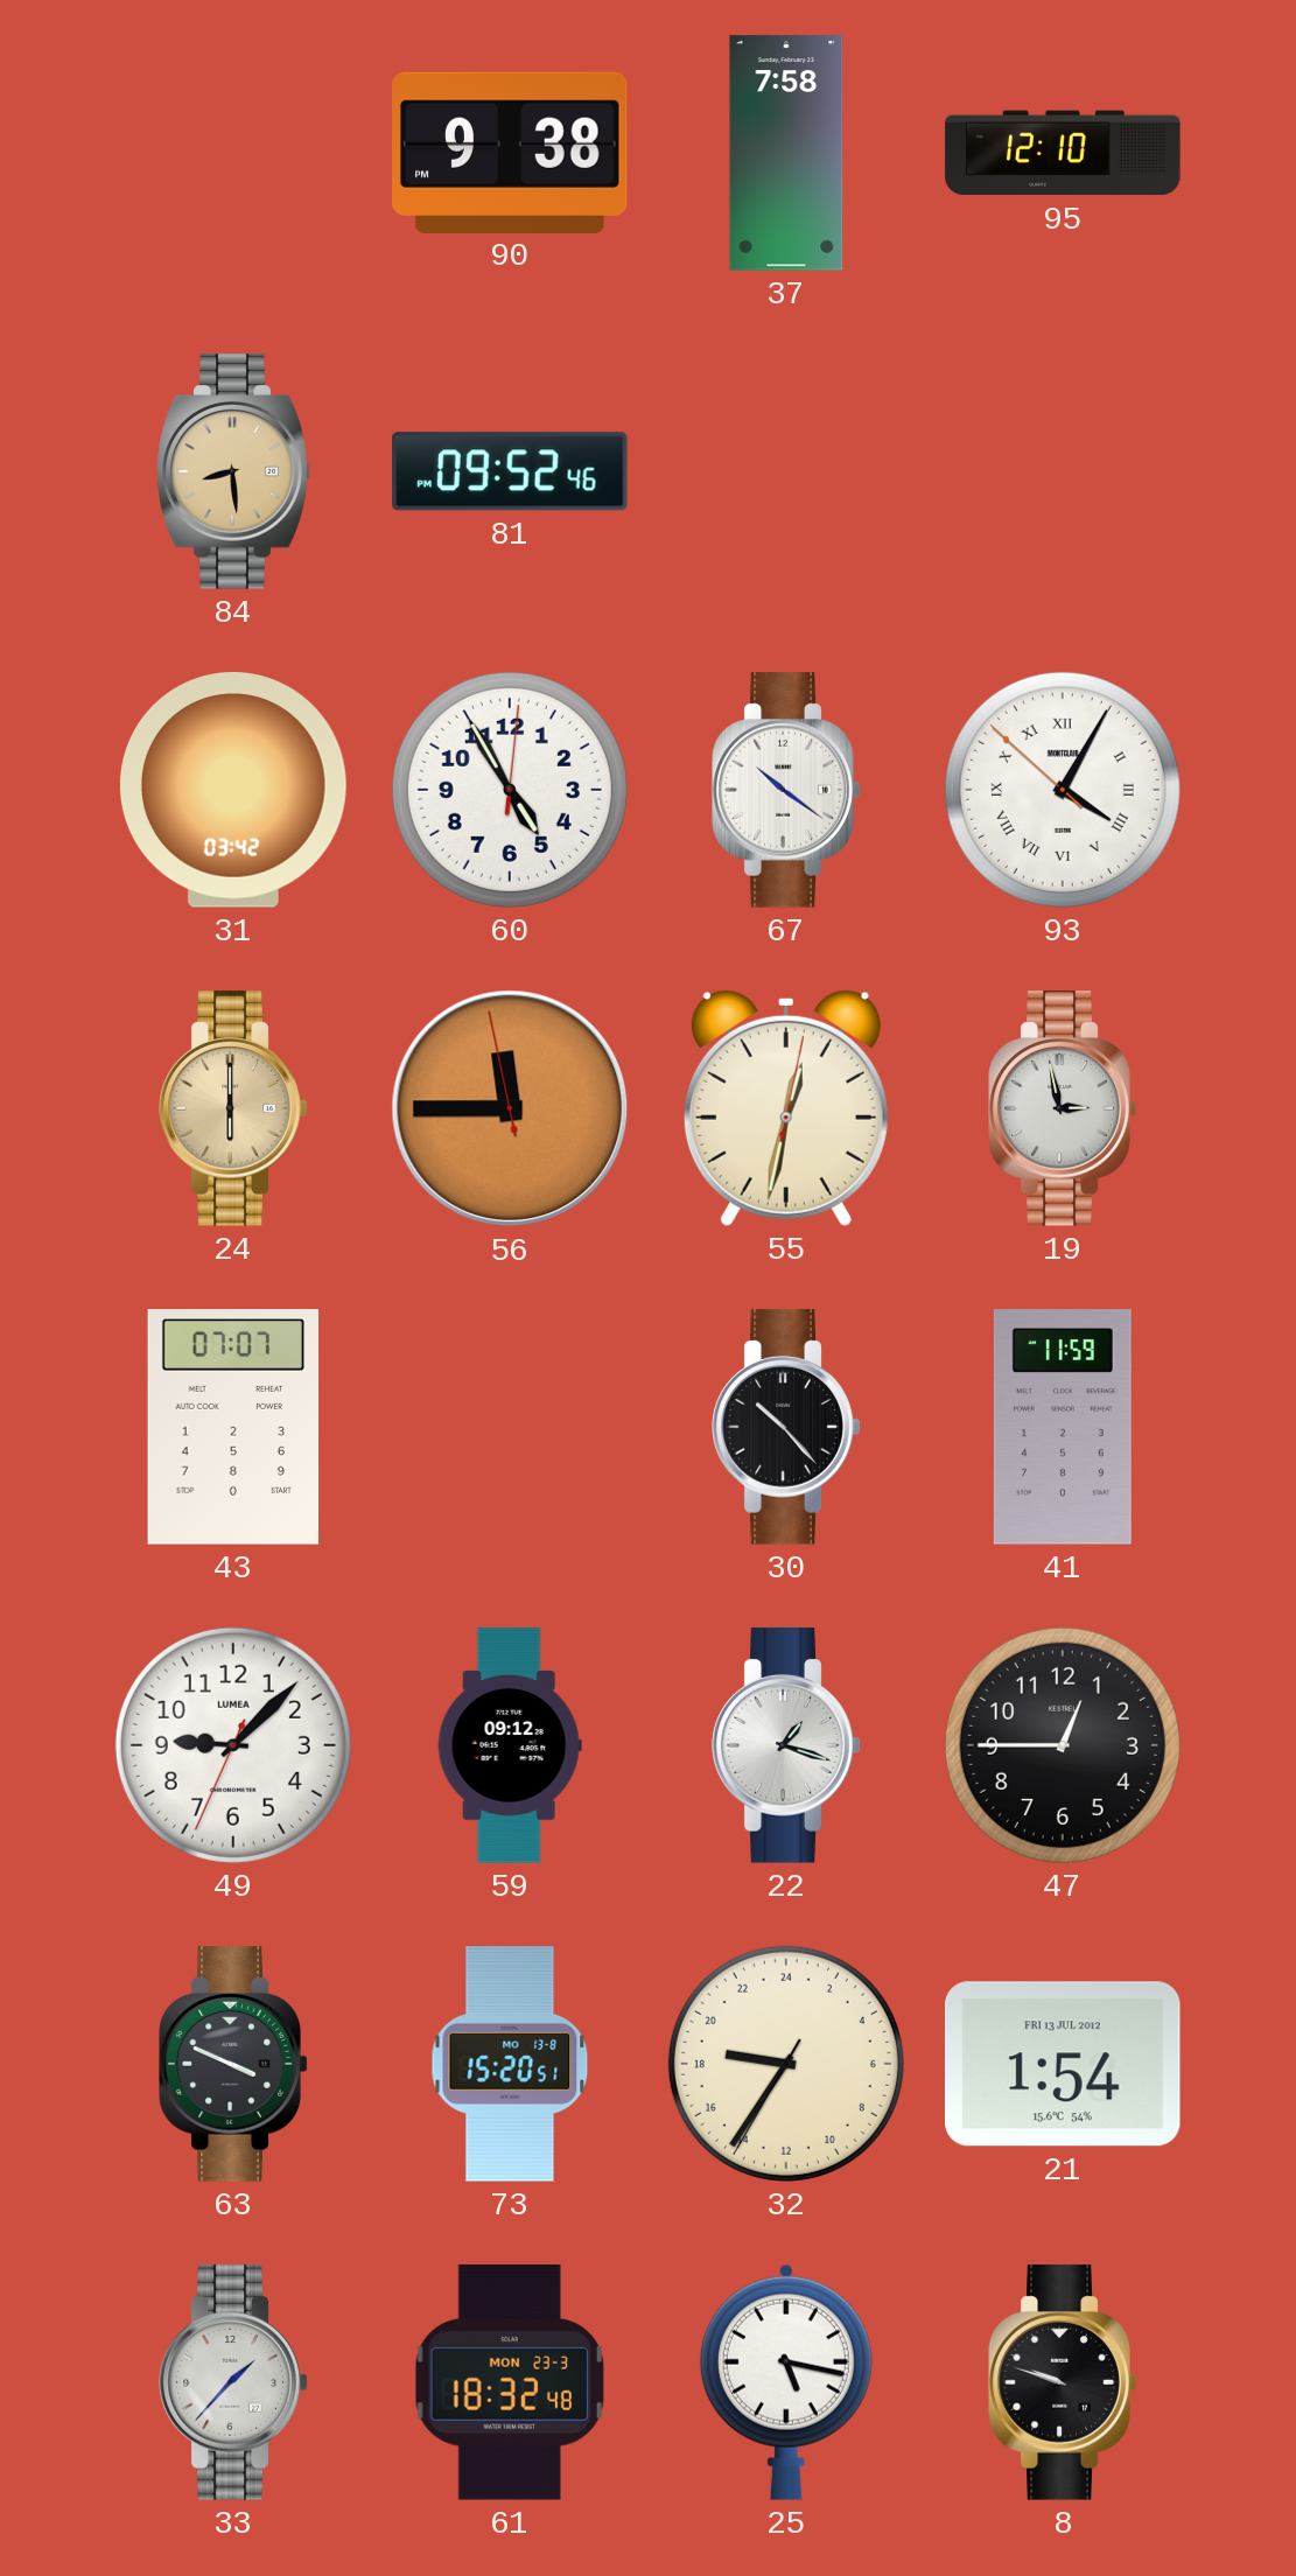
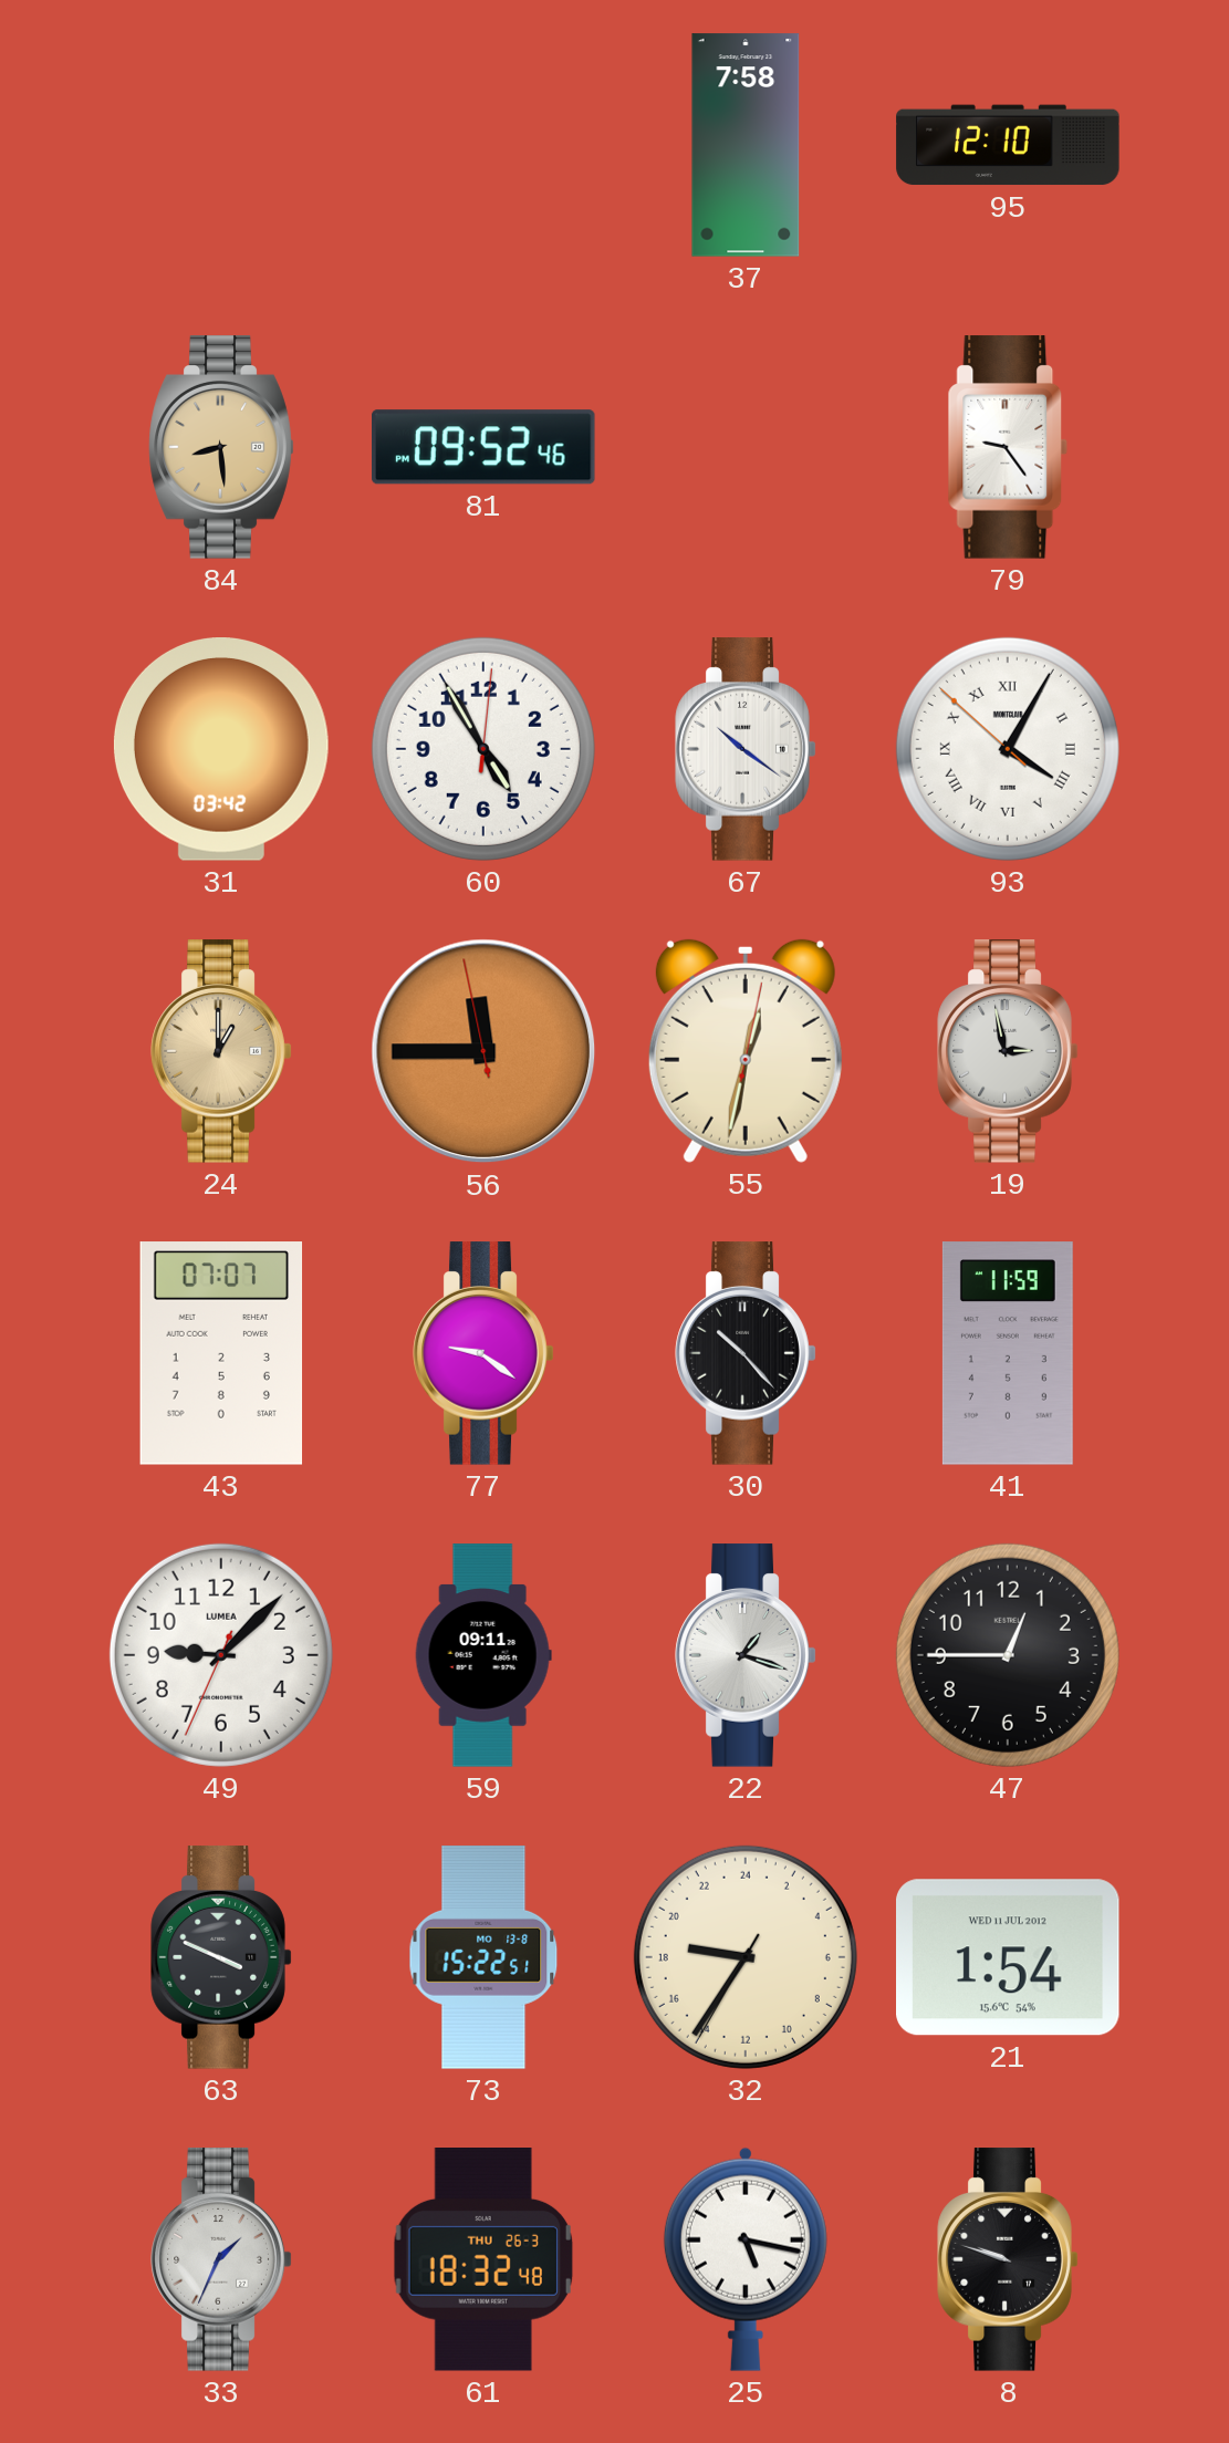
90: 9:38 -> none
79: none -> 9:24
24: 6:00 -> 1:00
77: none -> 9:21
59: 09:12 -> 09:11
73: 15:20 -> 15:22
21 date: FRI 13 JUL 2012 -> WED 11 JUL 2012
33: 1:37 -> 1:34
61 date: MON 23-3 -> THU 26-3
